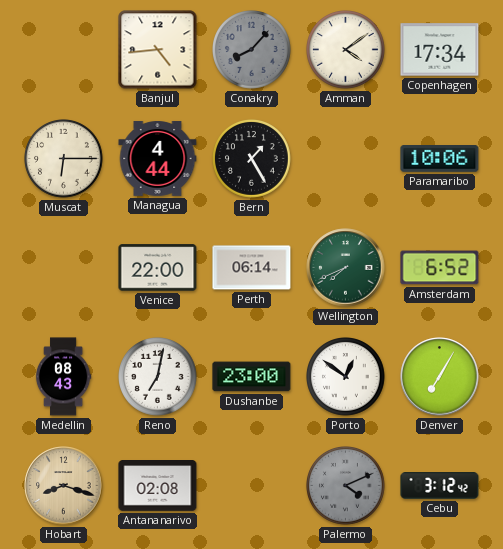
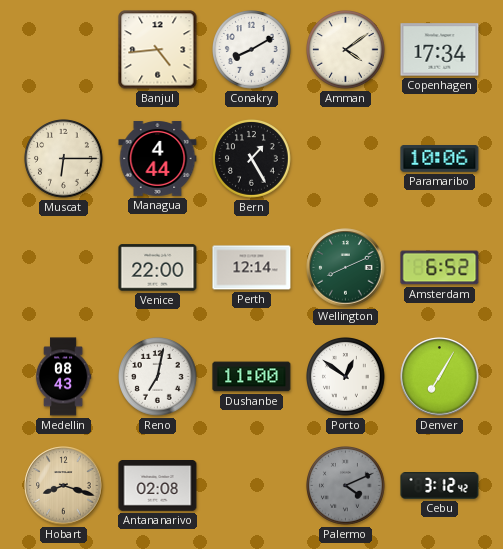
Conakry: 8:07 -> 8:10
Conakry dial: grey -> white
Perth: 06:14 -> 12:14
Wellington: 7:41 -> 8:11
Dushanbe: 23:00 -> 11:00
